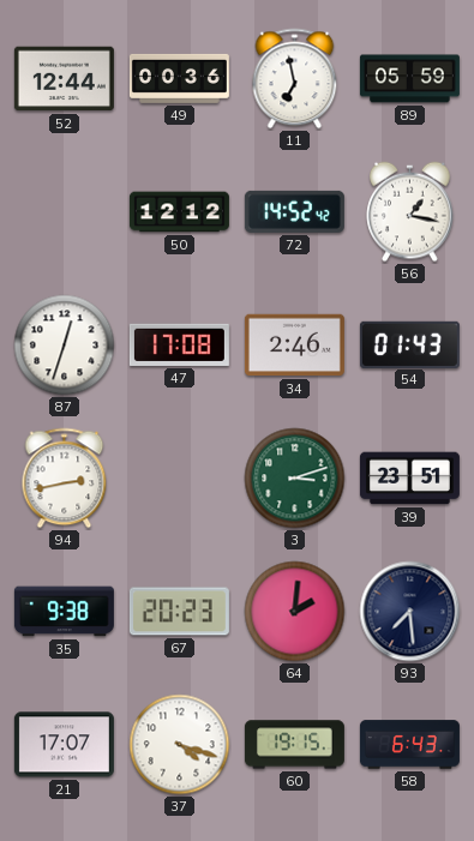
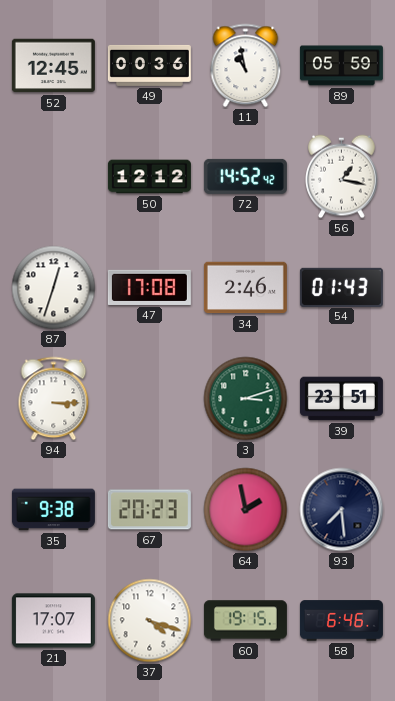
52: 12:44 -> 12:45
11: 6:58 -> 10:58
94: 2:43 -> 3:15
64: 2:01 -> 1:58
58: 6:43 -> 6:46
